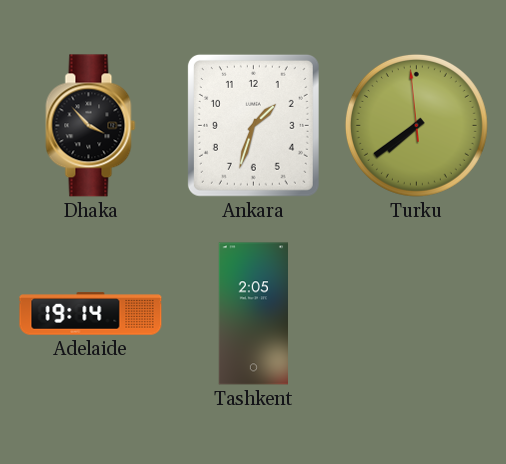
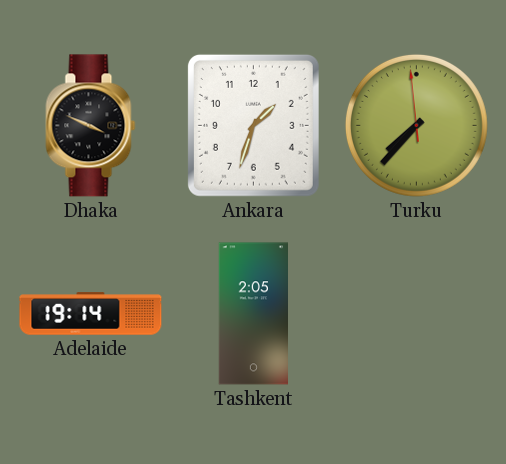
Dhaka: 3:53 -> 3:49
Turku: 7:38 -> 7:36
